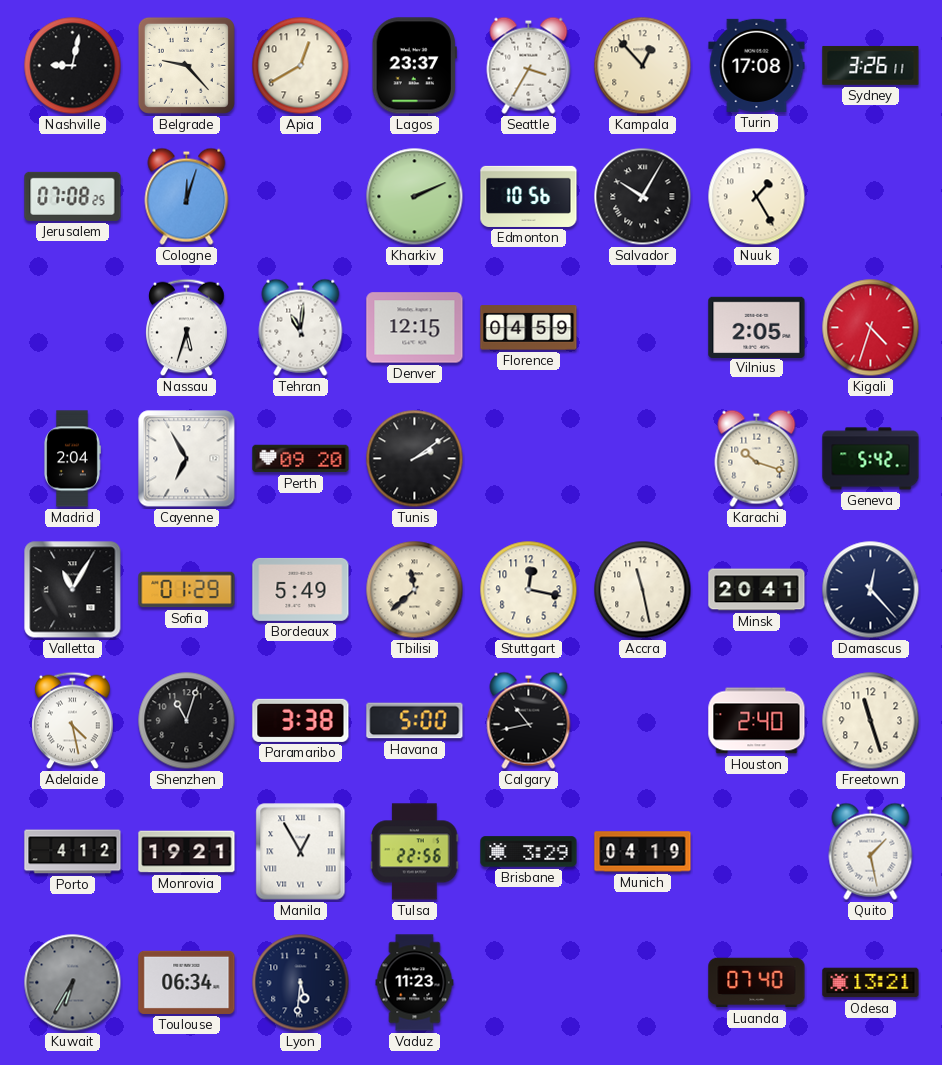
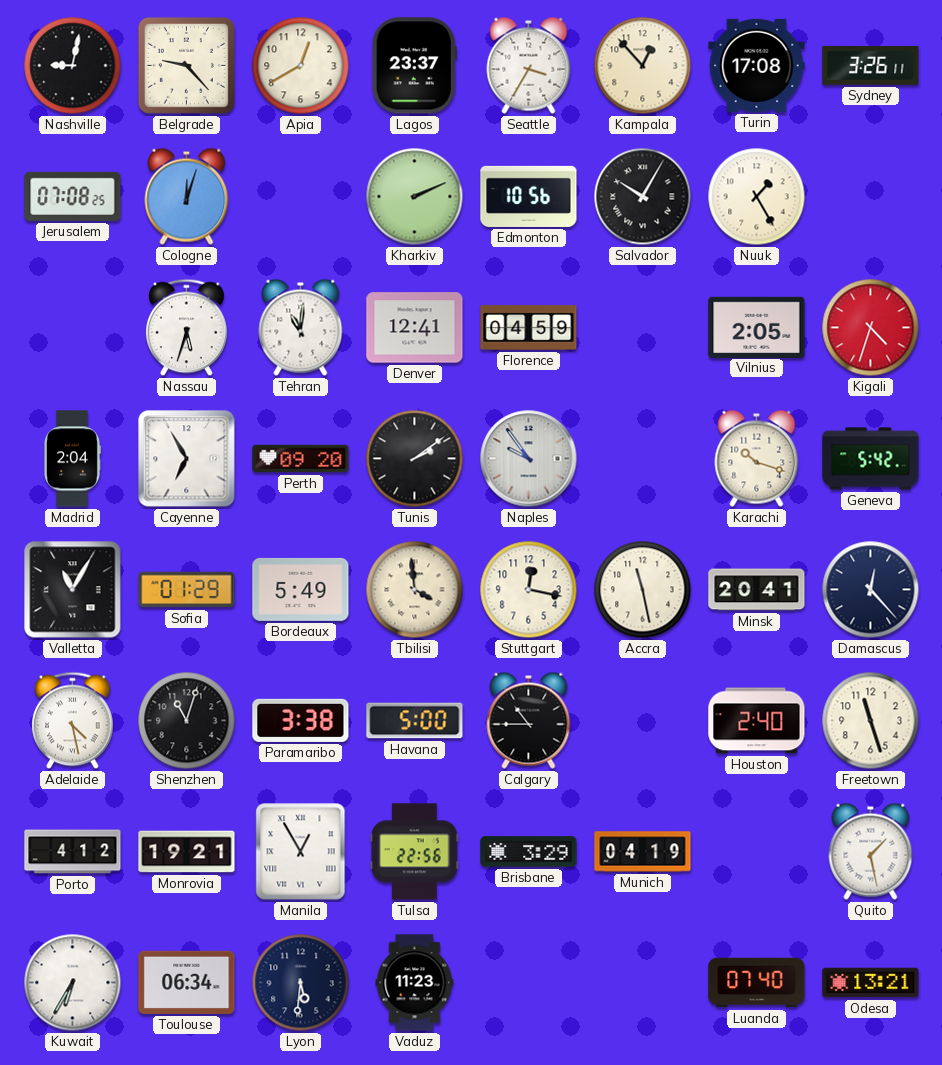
Denver: 12:15 -> 12:41
Naples: none -> 9:54
Tbilisi: 11:38 -> 3:59
Calgary: 10:43 -> 10:45
Kuwait dial: grey -> white
